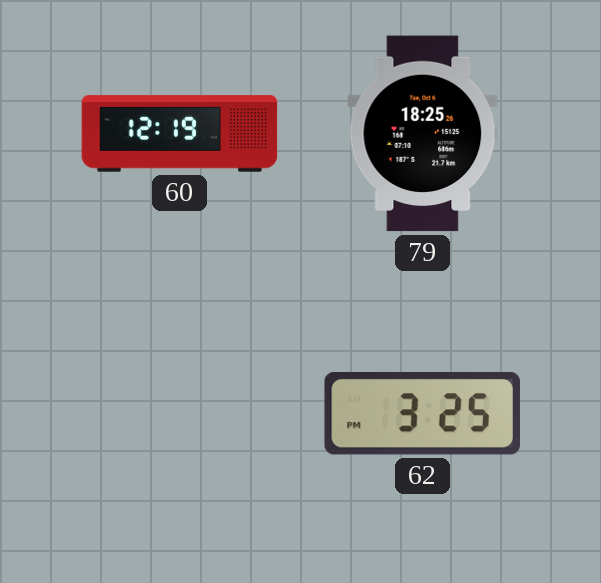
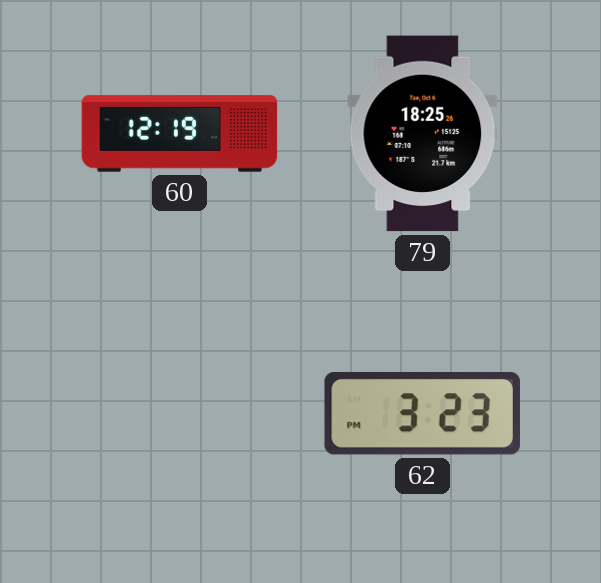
62: 3:25 -> 3:23
